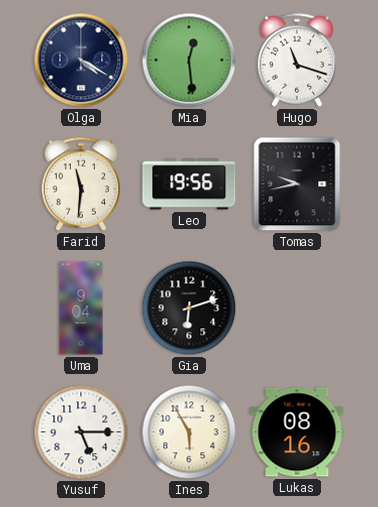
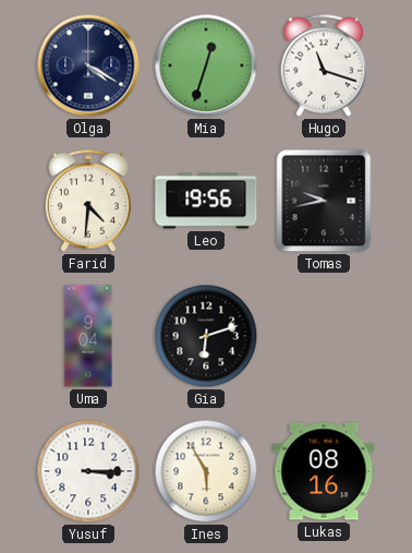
Mia: 12:29 -> 12:33
Farid: 11:31 -> 4:31
Yusuf: 5:15 -> 3:15
